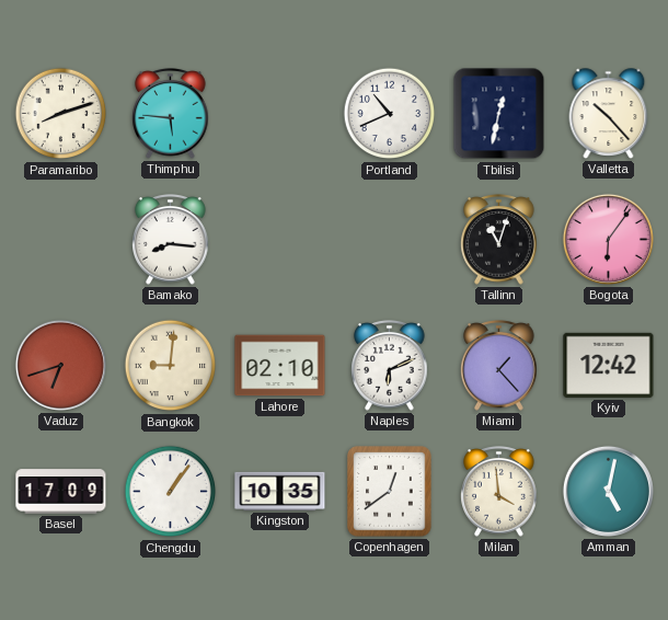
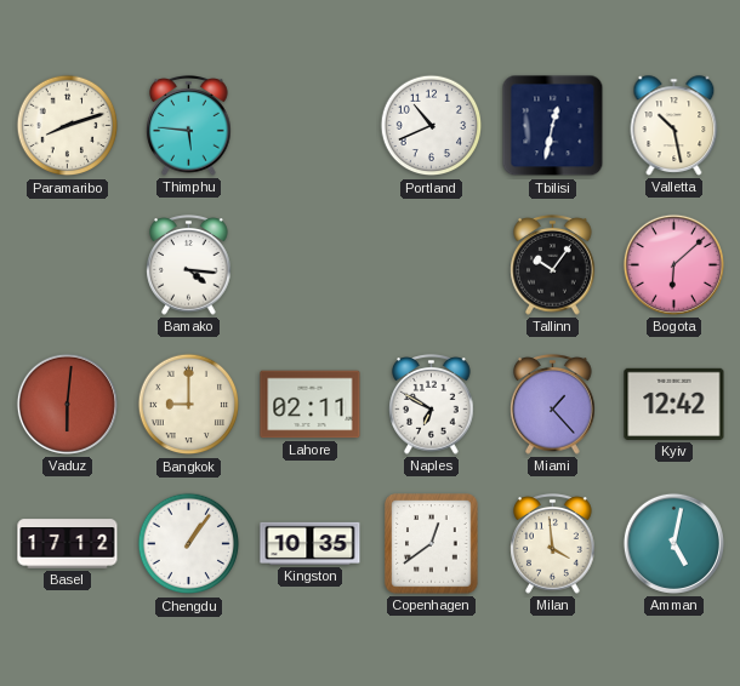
Valletta: 10:23 -> 10:28
Bamako: 8:16 -> 4:16
Tallinn: 11:03 -> 10:06
Bogota: 6:06 -> 6:08
Vaduz: 6:42 -> 6:01
Bangkok: 9:01 -> 9:00
Lahore: 02:10 -> 02:11
Naples: 6:11 -> 6:50
Basel: 17:09 -> 17:12
